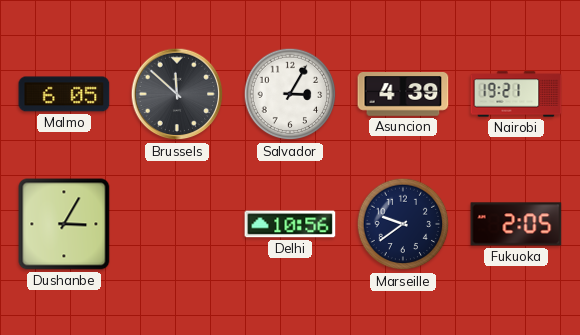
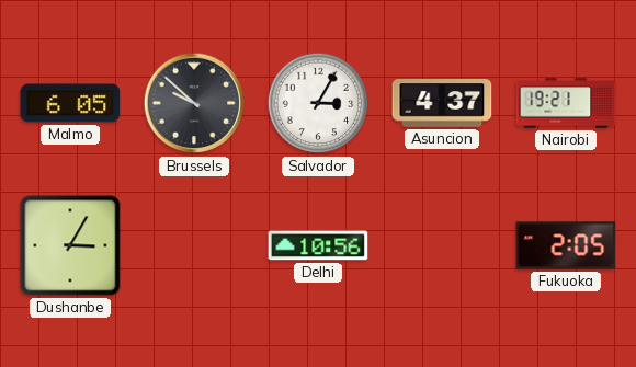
Brussels: 11:52 -> 9:52
Asuncion: 4:39 -> 4:37
Marseille: 9:39 -> none
